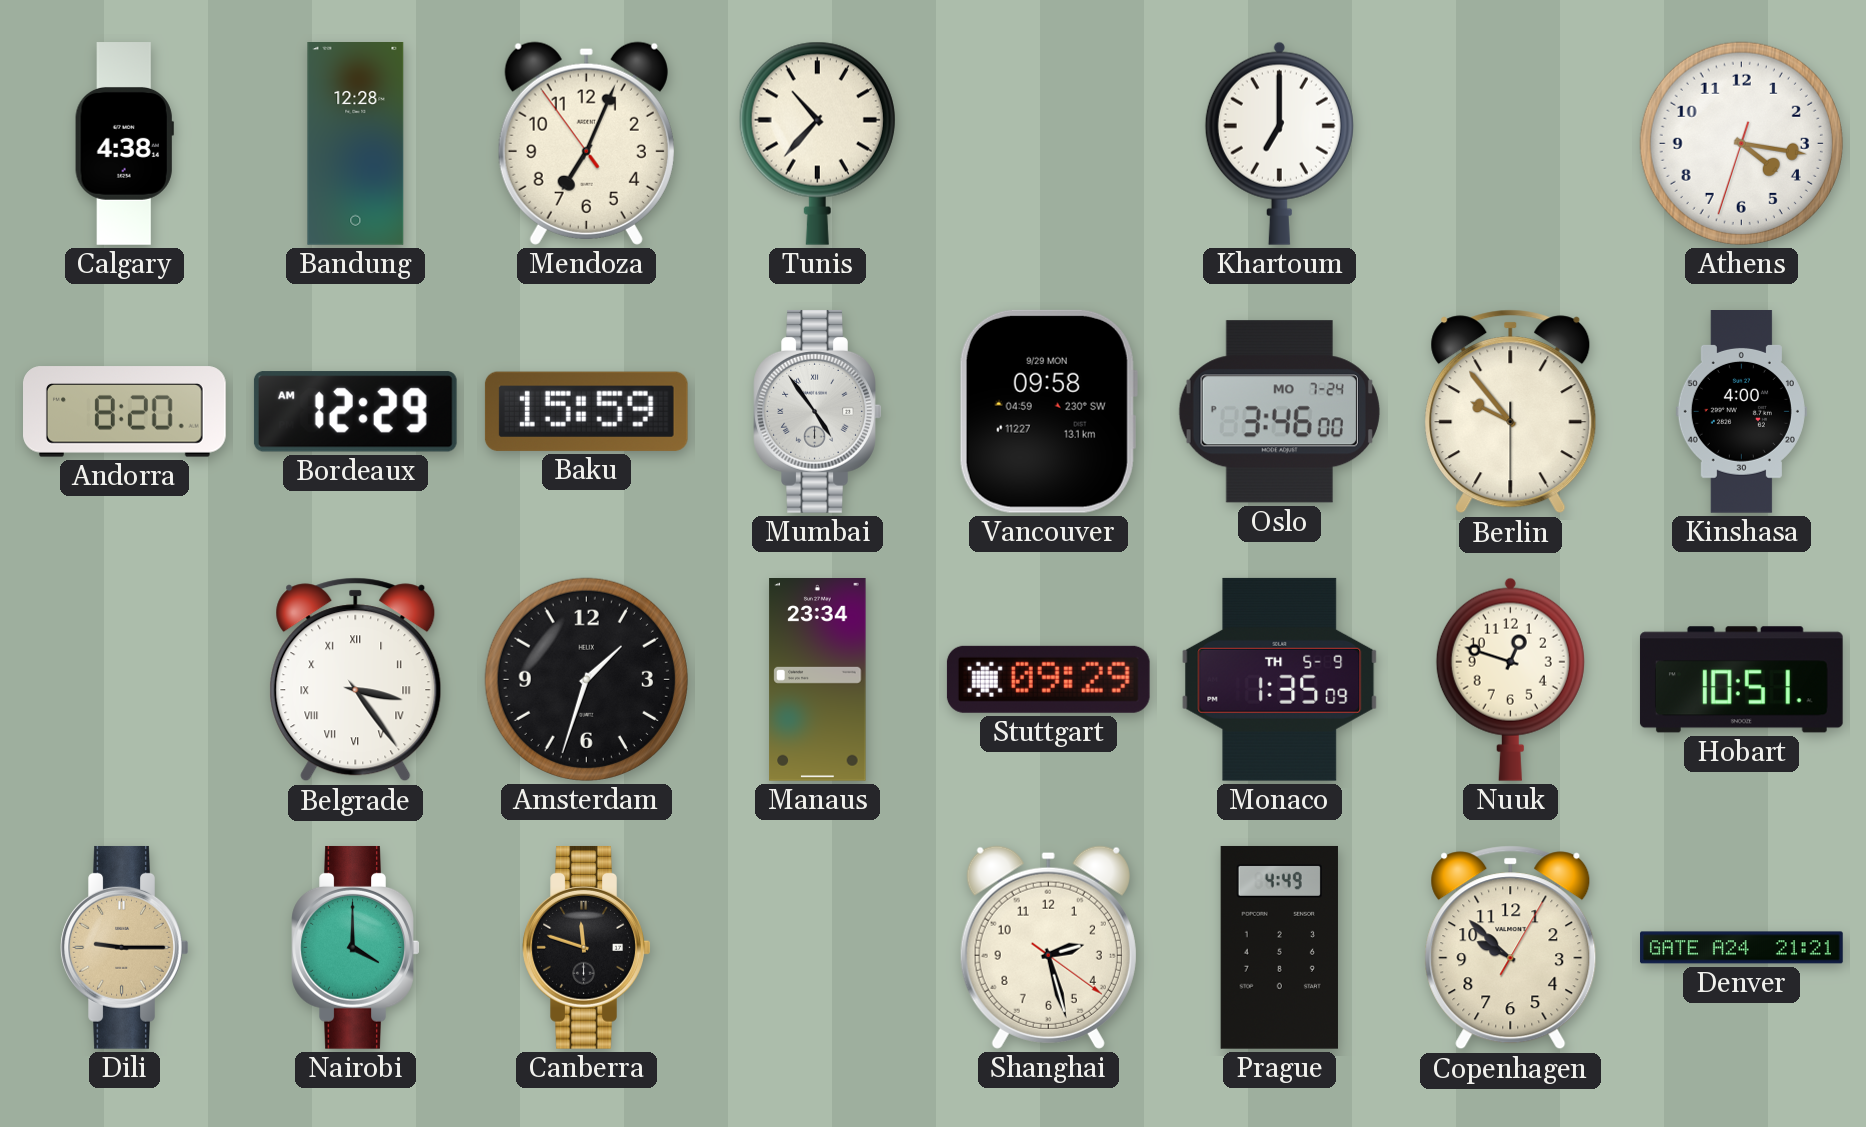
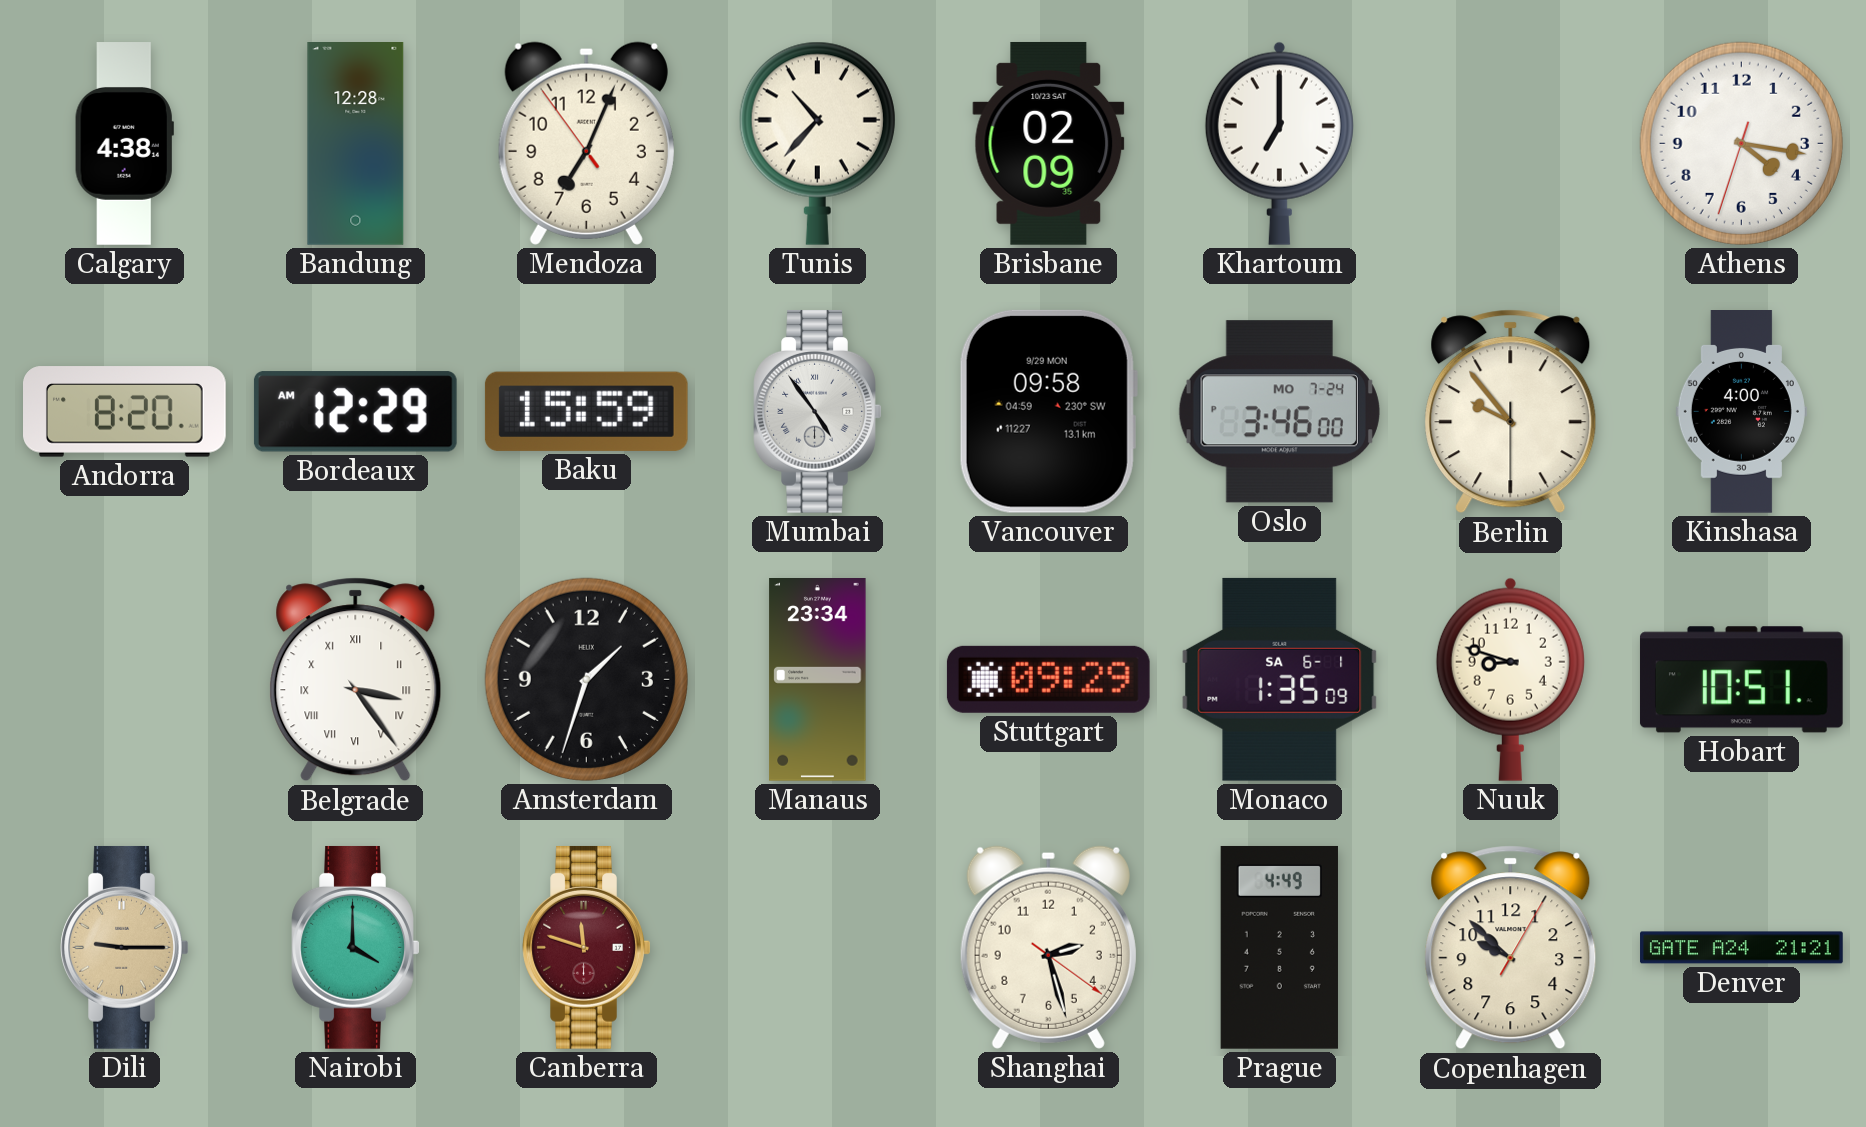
Brisbane: none -> 02:09
Monaco date: TH 5-9 -> SA 6-1
Nuuk: 12:48 -> 8:48
Canberra dial: black -> burgundy
